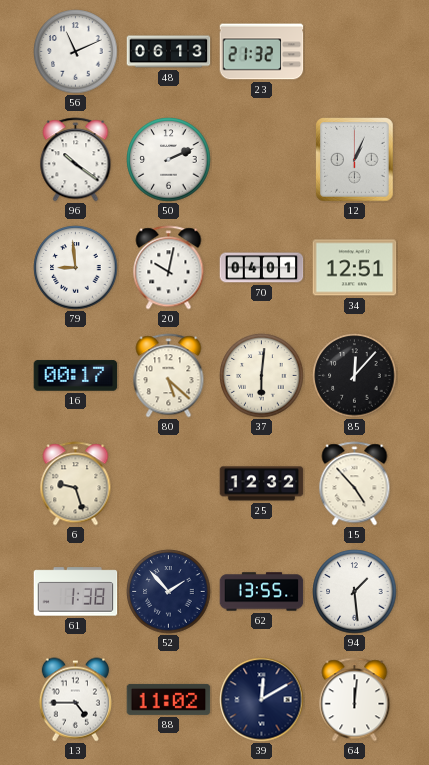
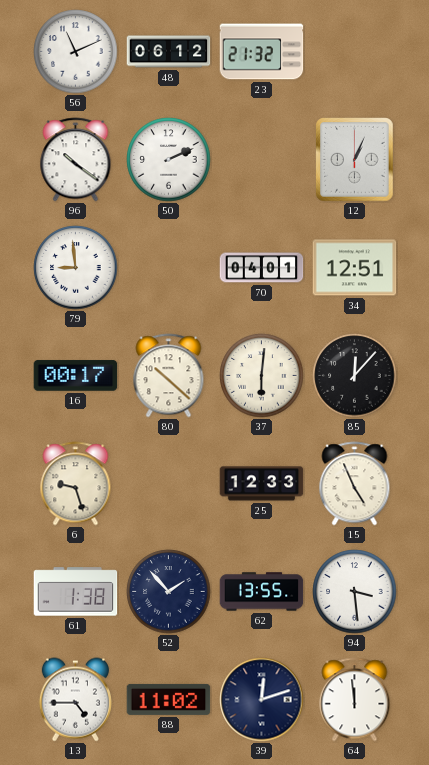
48: 06:13 -> 06:12
20: 10:02 -> none
80: 5:22 -> 10:22
25: 12:32 -> 12:33
15: 4:53 -> 4:56
94: 1:29 -> 3:29
39: 12:10 -> 12:12
64: 12:01 -> 11:59
